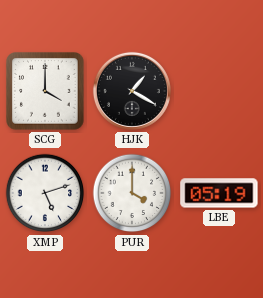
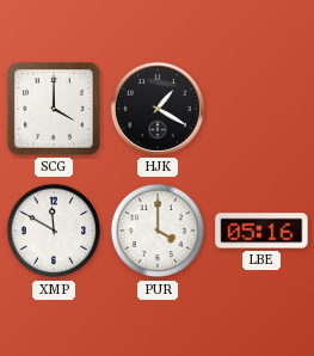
XMP: 5:12 -> 11:50
LBE: 05:19 -> 05:16
